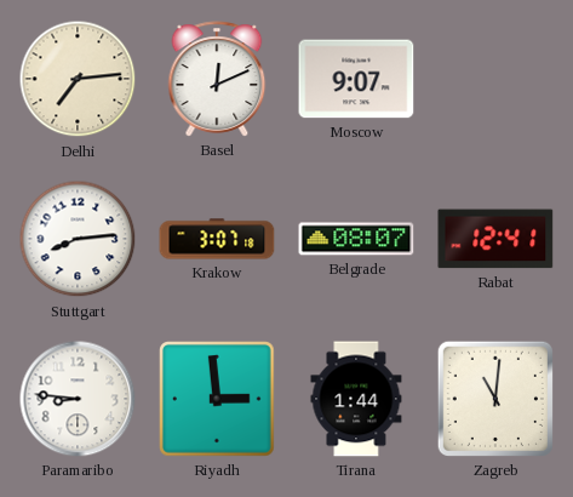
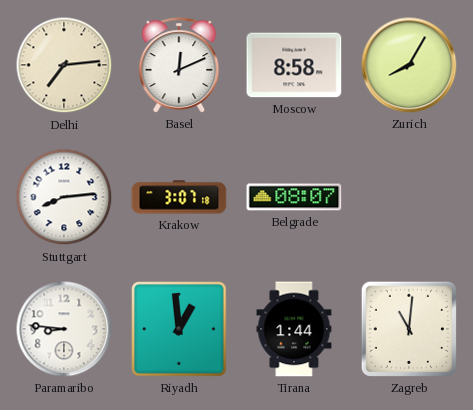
Moscow: 9:07 -> 8:58
Zurich: none -> 8:05
Rabat: 12:41 -> none
Riyadh: 2:59 -> 12:59
